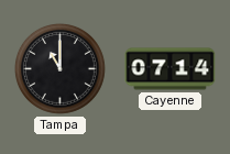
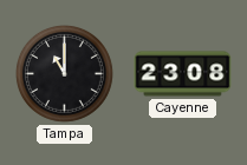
Cayenne: 07:14 -> 23:08
